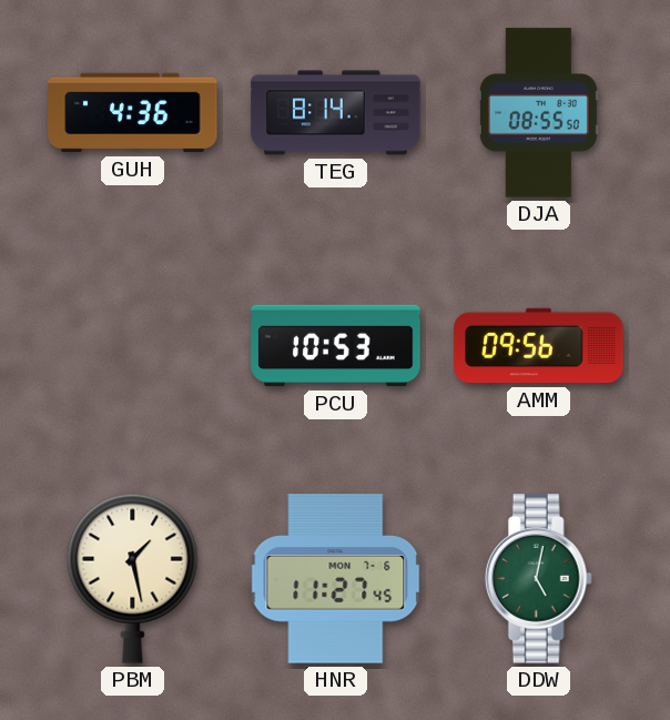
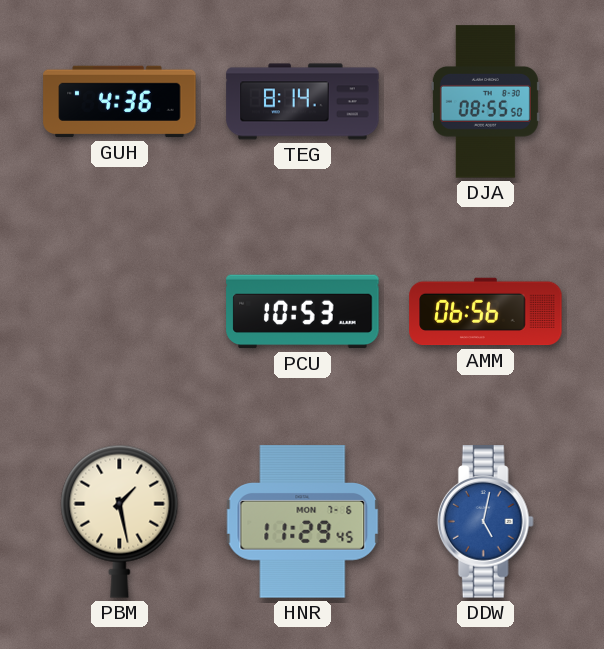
AMM: 09:56 -> 06:56
HNR: 11:27 -> 11:29
DDW dial: green -> blue
